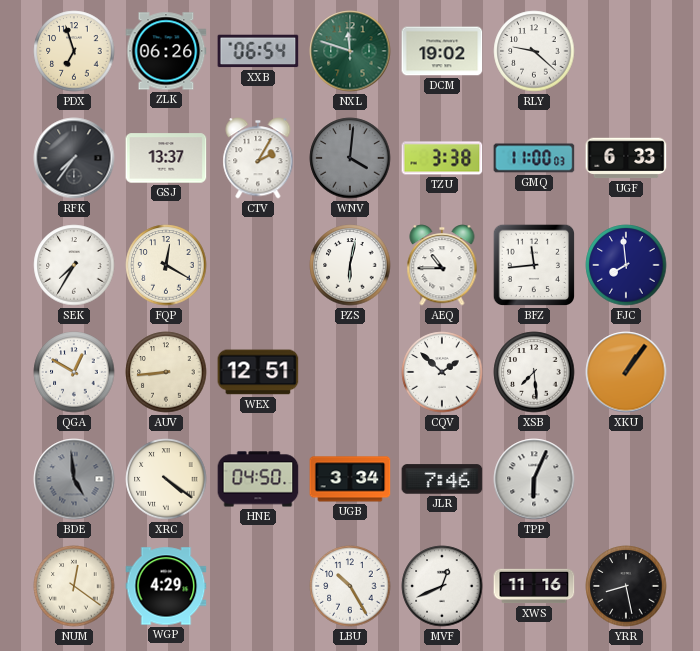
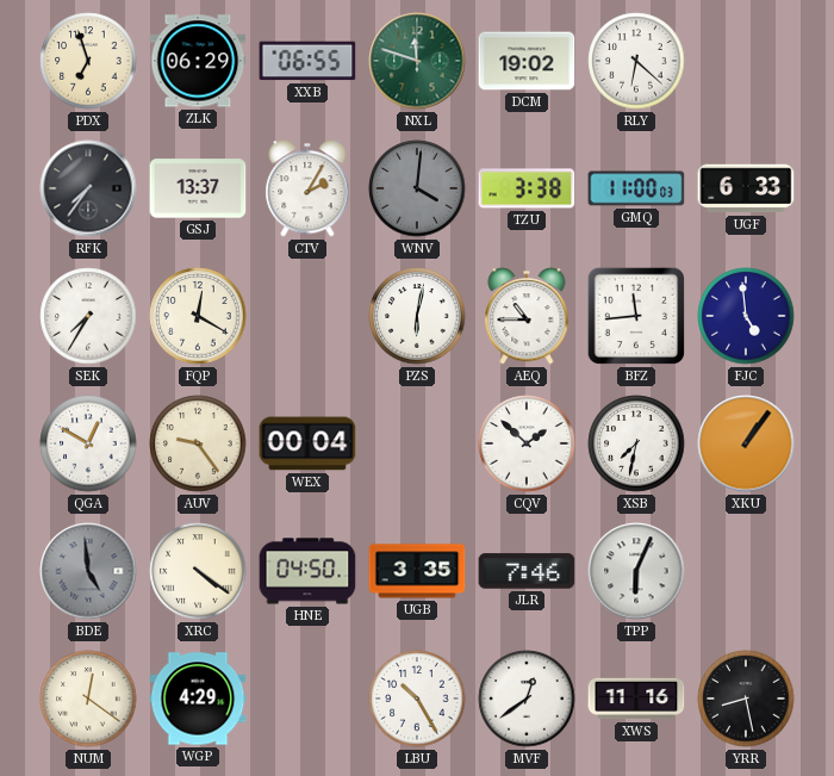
ZLK: 06:26 -> 06:29
XXB: 06:54 -> 06:55
RLY: 9:22 -> 6:22
FJC: 7:59 -> 4:59
AUV: 8:44 -> 9:24
WEX: 12:51 -> 00:04
XSB: 7:29 -> 7:32
UGB: 3:34 -> 3:35
MVF: 12:41 -> 12:39
